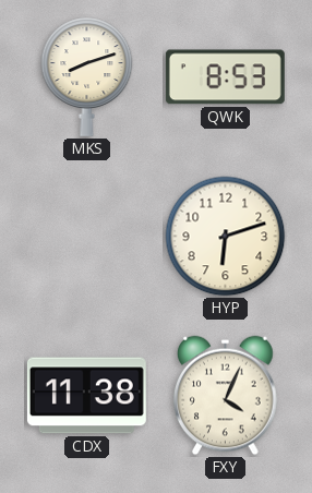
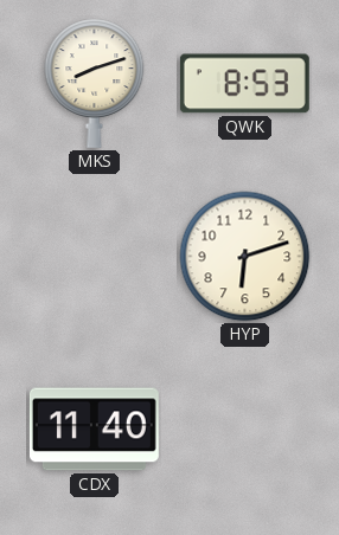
CDX: 11:38 -> 11:40
FXY: 4:04 -> none
